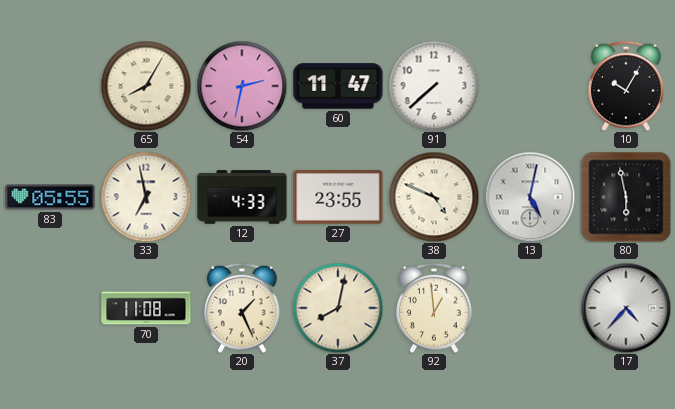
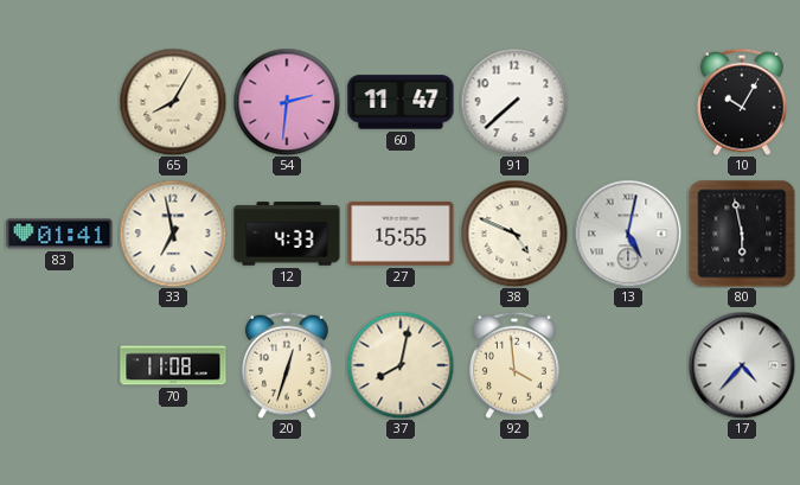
54: 2:32 -> 2:31
83: 05:55 -> 01:41
27: 23:55 -> 15:55
20: 1:26 -> 12:33
92: 12:59 -> 3:59
